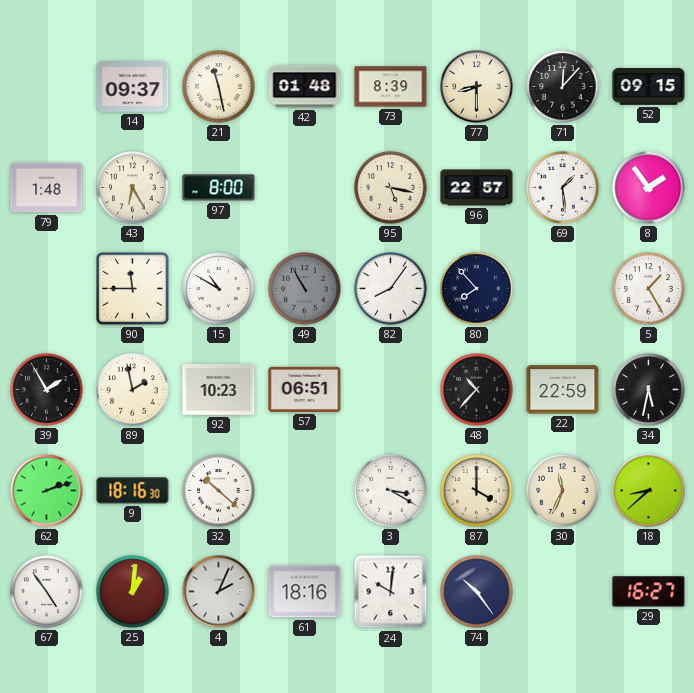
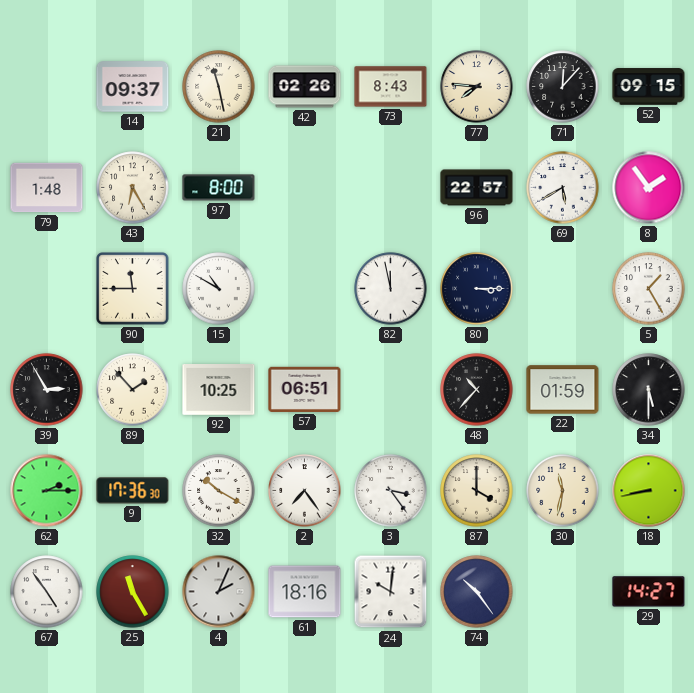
42: 01:48 -> 02:26
73: 8:39 -> 8:43
77: 8:30 -> 7:46
95: 5:17 -> none
69: 1:29 -> 5:40
49: 10:55 -> none
82: 8:06 -> 11:58
80: 7:53 -> 3:15
39: 1:55 -> 2:55
89: 1:58 -> 1:53
92: 10:23 -> 10:25
22: 22:59 -> 01:59
34: 5:32 -> 5:30
62: 2:12 -> 2:15
9: 18:16 -> 17:36
32: 10:22 -> 10:20
2: none -> 7:24
3: 3:20 -> 3:24
30: 11:34 -> 11:32
18: 8:38 -> 8:43
25: 1:01 -> 11:25
29: 16:27 -> 14:27
